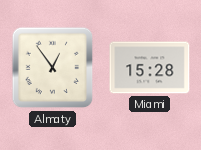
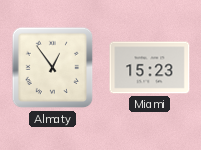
Miami: 15:28 -> 15:23
